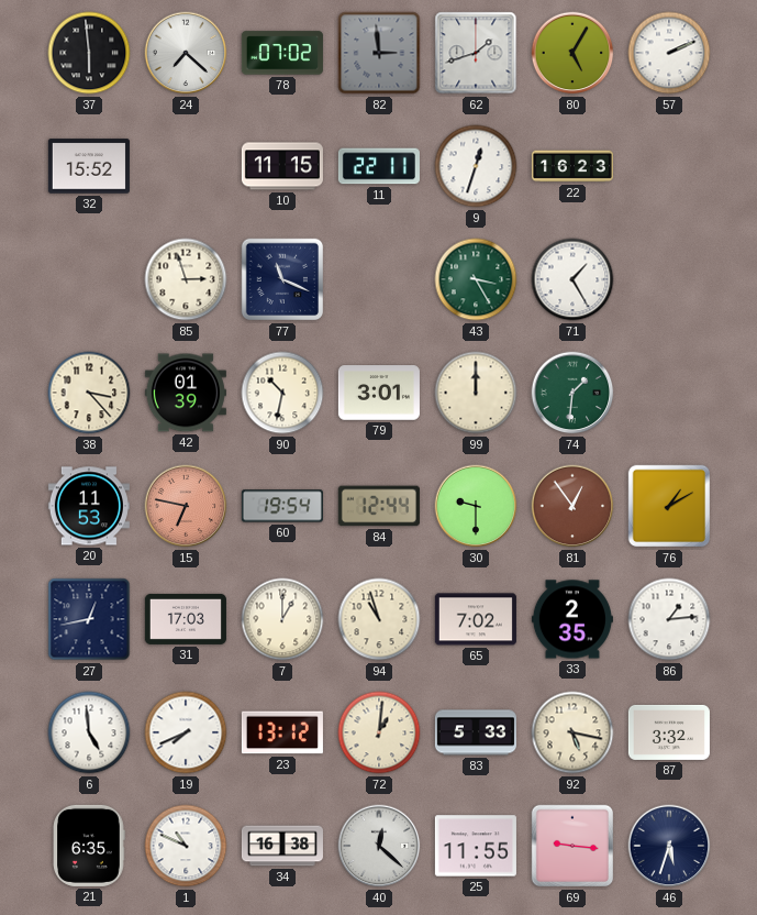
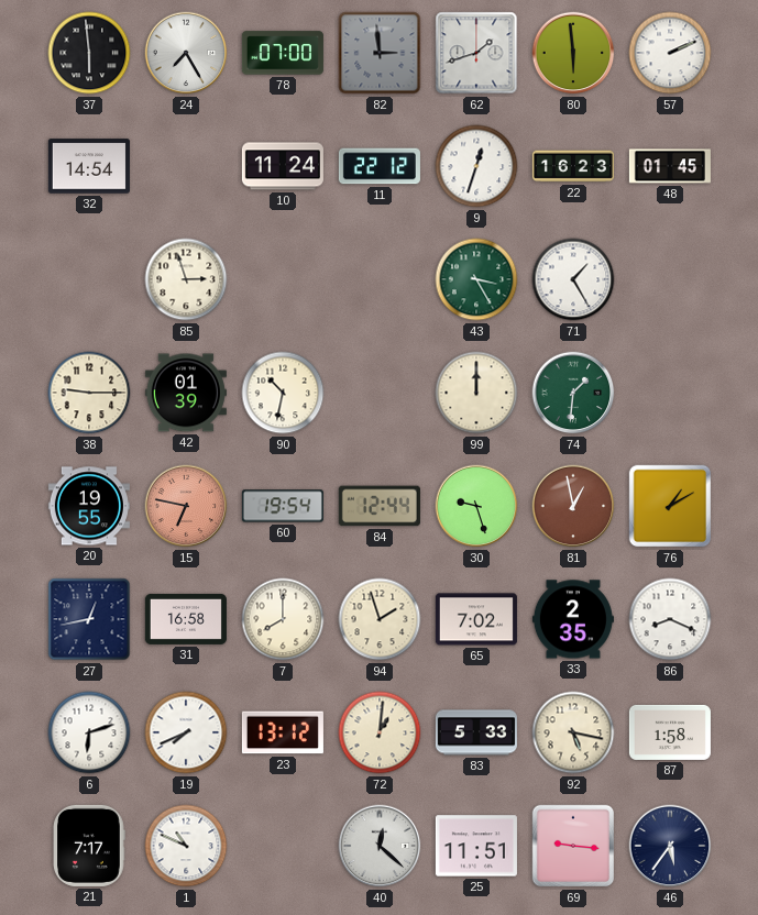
24: 7:22 -> 7:25
78: 07:02 -> 07:00
80: 5:05 -> 5:59
32: 15:52 -> 14:54
10: 11:15 -> 11:24
11: 22:11 -> 22:12
48: none -> 01:45
77: 11:19 -> none
38: 3:23 -> 9:15
79: 3:01 -> none
20: 11:53 -> 19:55
30: 9:30 -> 9:27
81: 12:54 -> 12:58
31: 17:03 -> 16:58
7: 1:00 -> 8:00
94: 10:57 -> 1:57
86: 1:14 -> 8:19
6: 4:59 -> 6:12
87: 3:32 -> 1:58
21: 6:35 -> 7:17
34: 16:38 -> none
25: 11:55 -> 11:51
46: 5:33 -> 5:36
